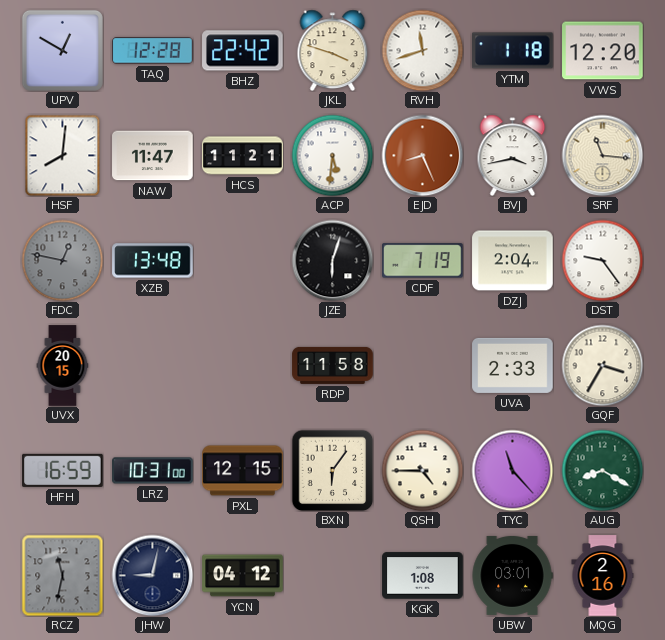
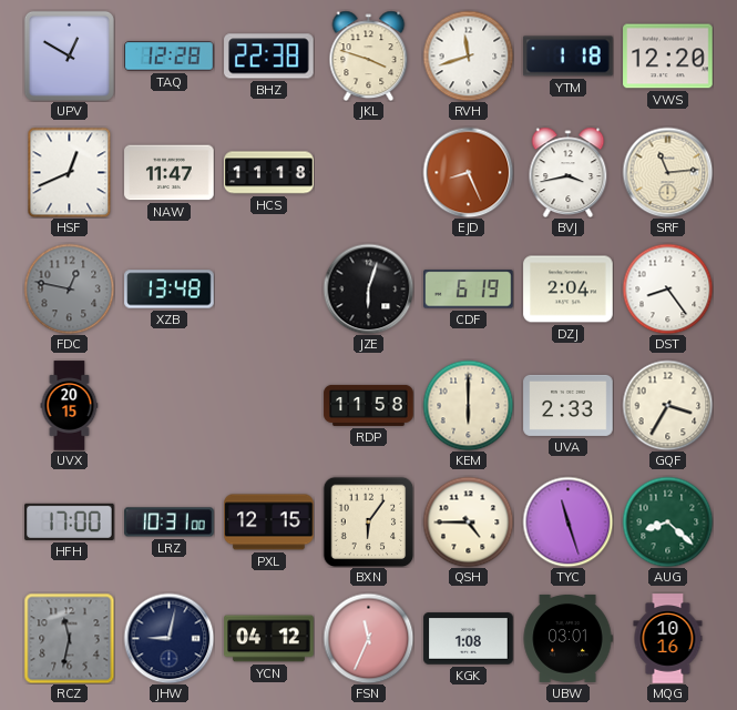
BHZ: 22:42 -> 22:38
HSF: 8:01 -> 12:41
HCS: 11:21 -> 11:18
ACP: 5:31 -> none
SRF: 11:16 -> 11:14
CDF: 7:19 -> 6:19
DST: 9:24 -> 8:24
KEM: none -> 6:00
HFH: 16:59 -> 17:00
TYC: 11:23 -> 11:27
AUG: 8:20 -> 8:22
FSN: none -> 11:34
MQG: 2:16 -> 10:16
